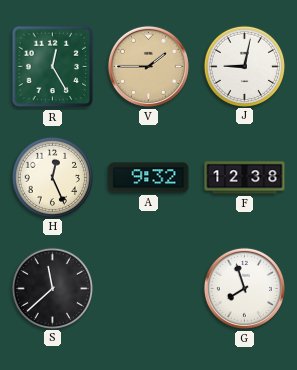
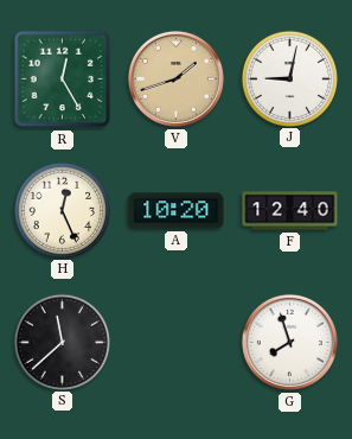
V: 1:45 -> 1:42
A: 9:32 -> 10:20
F: 12:38 -> 12:40
